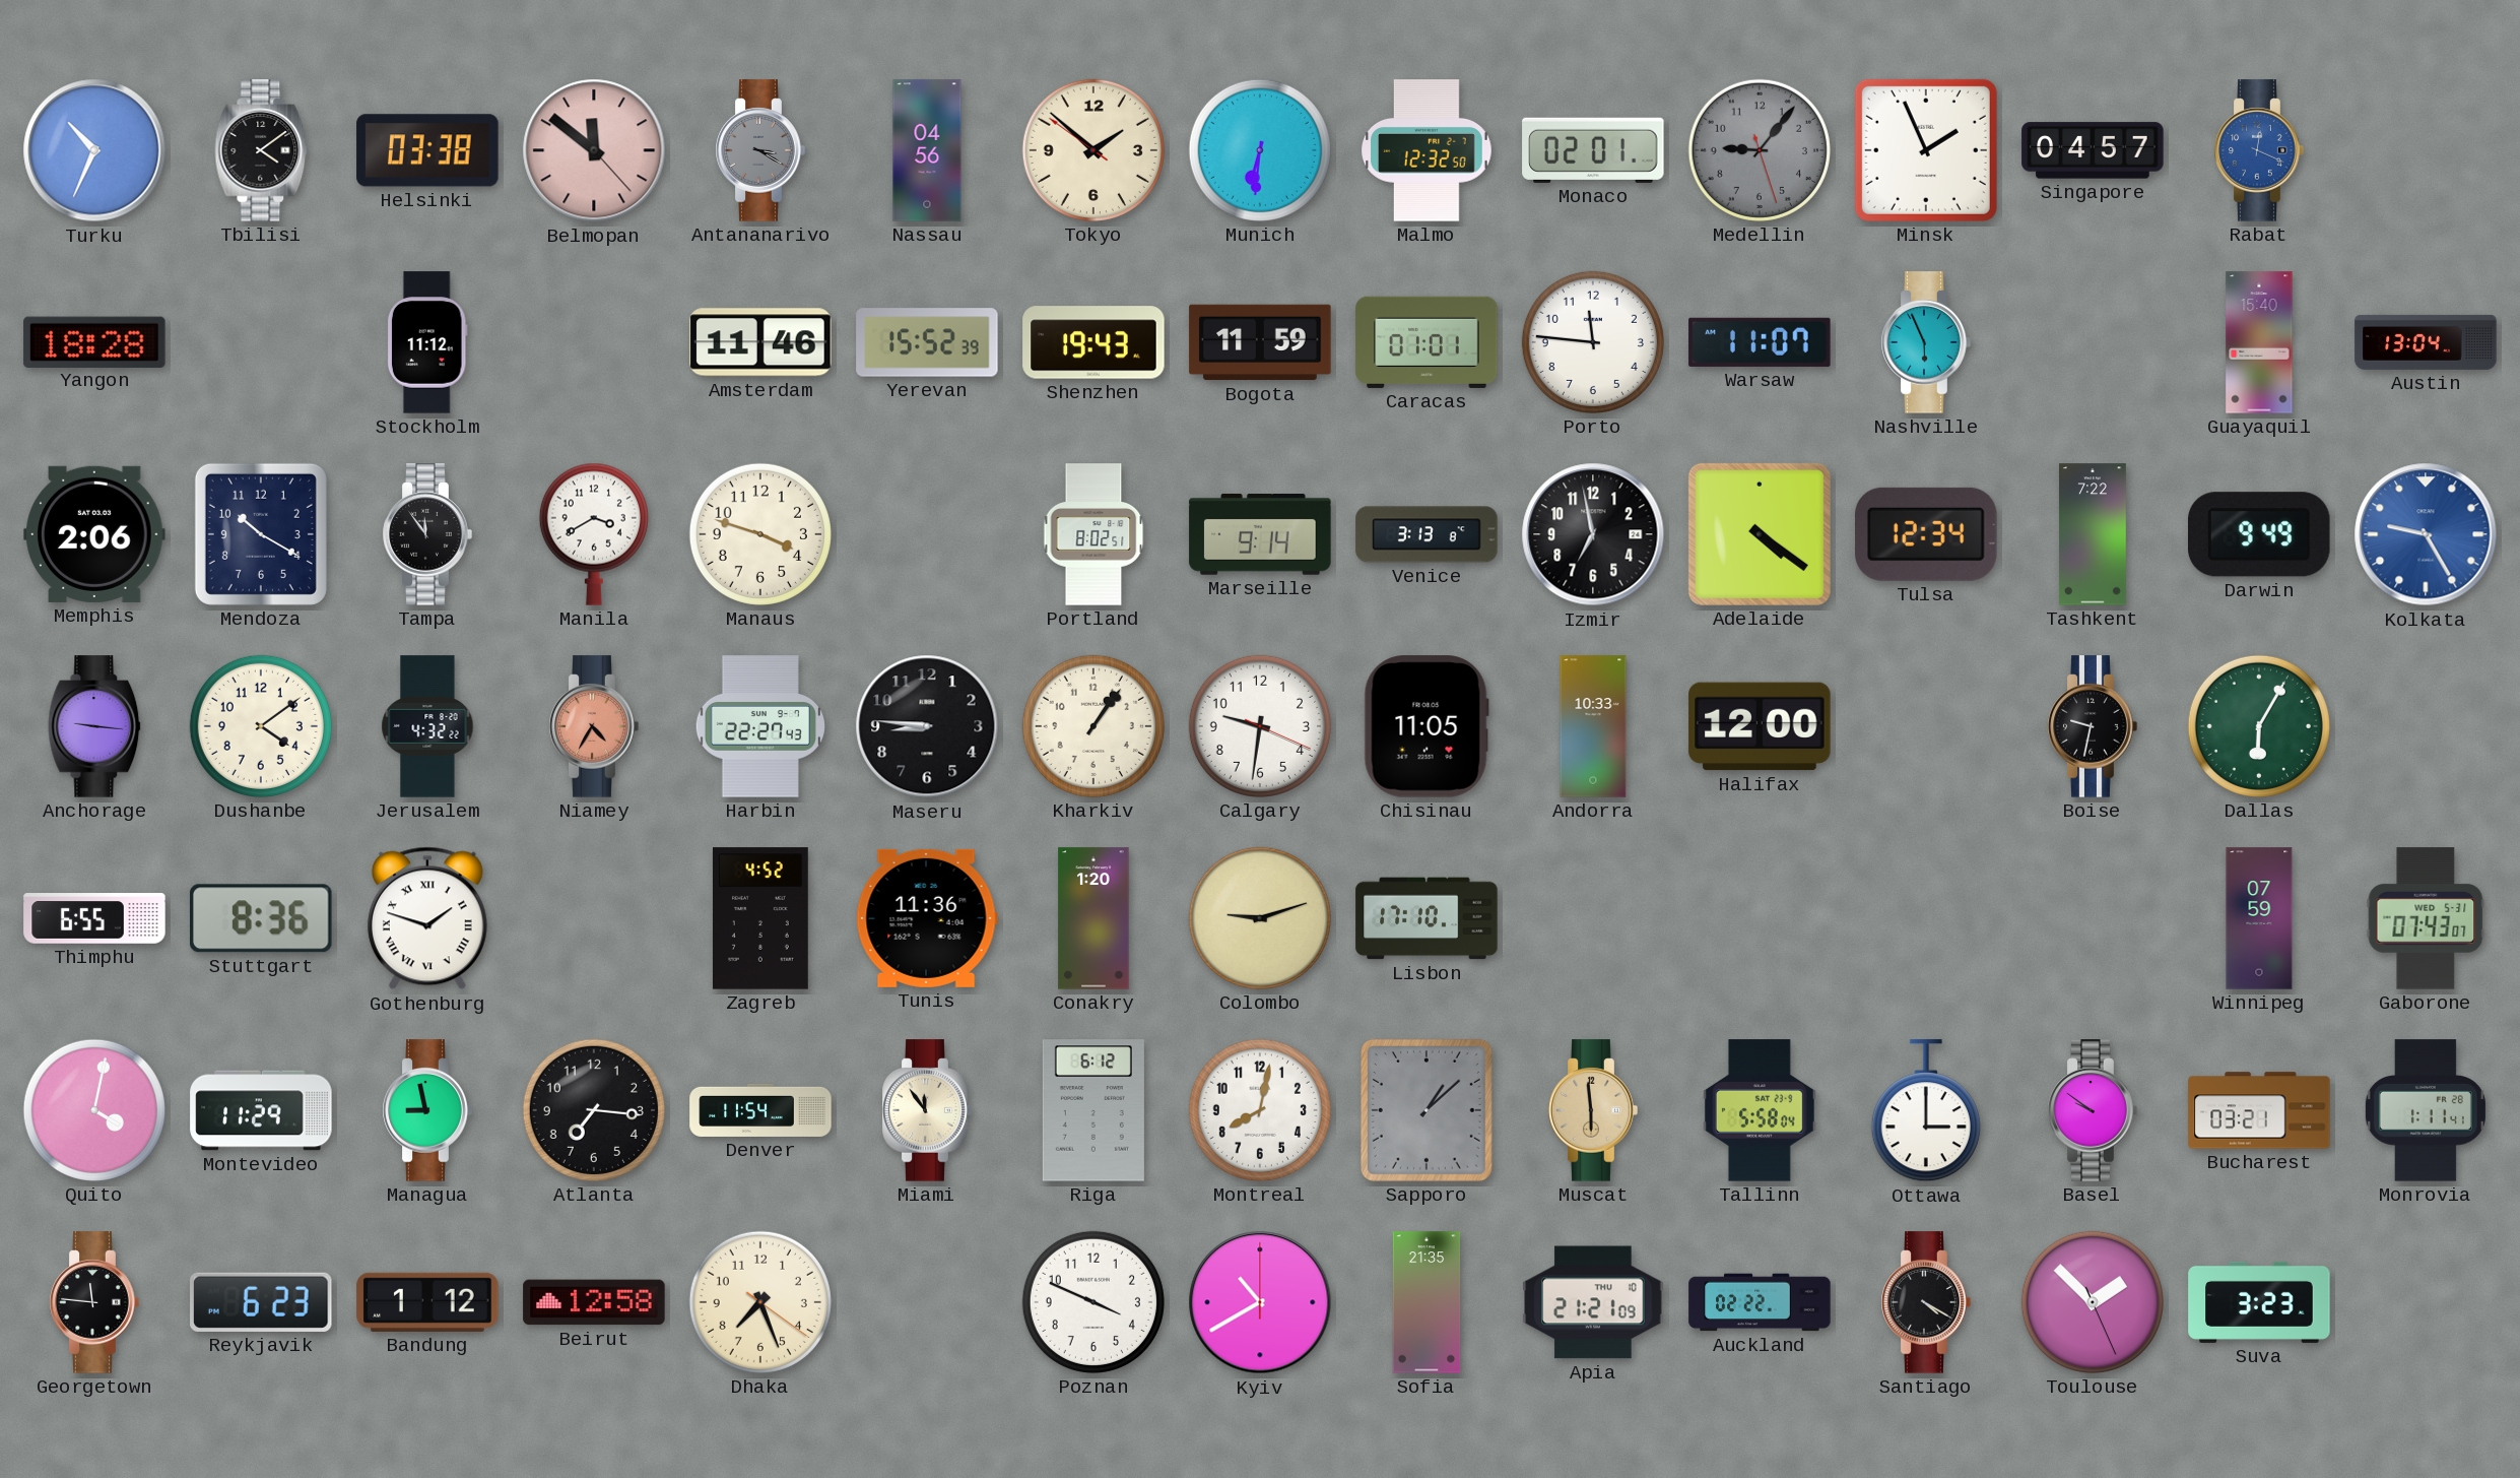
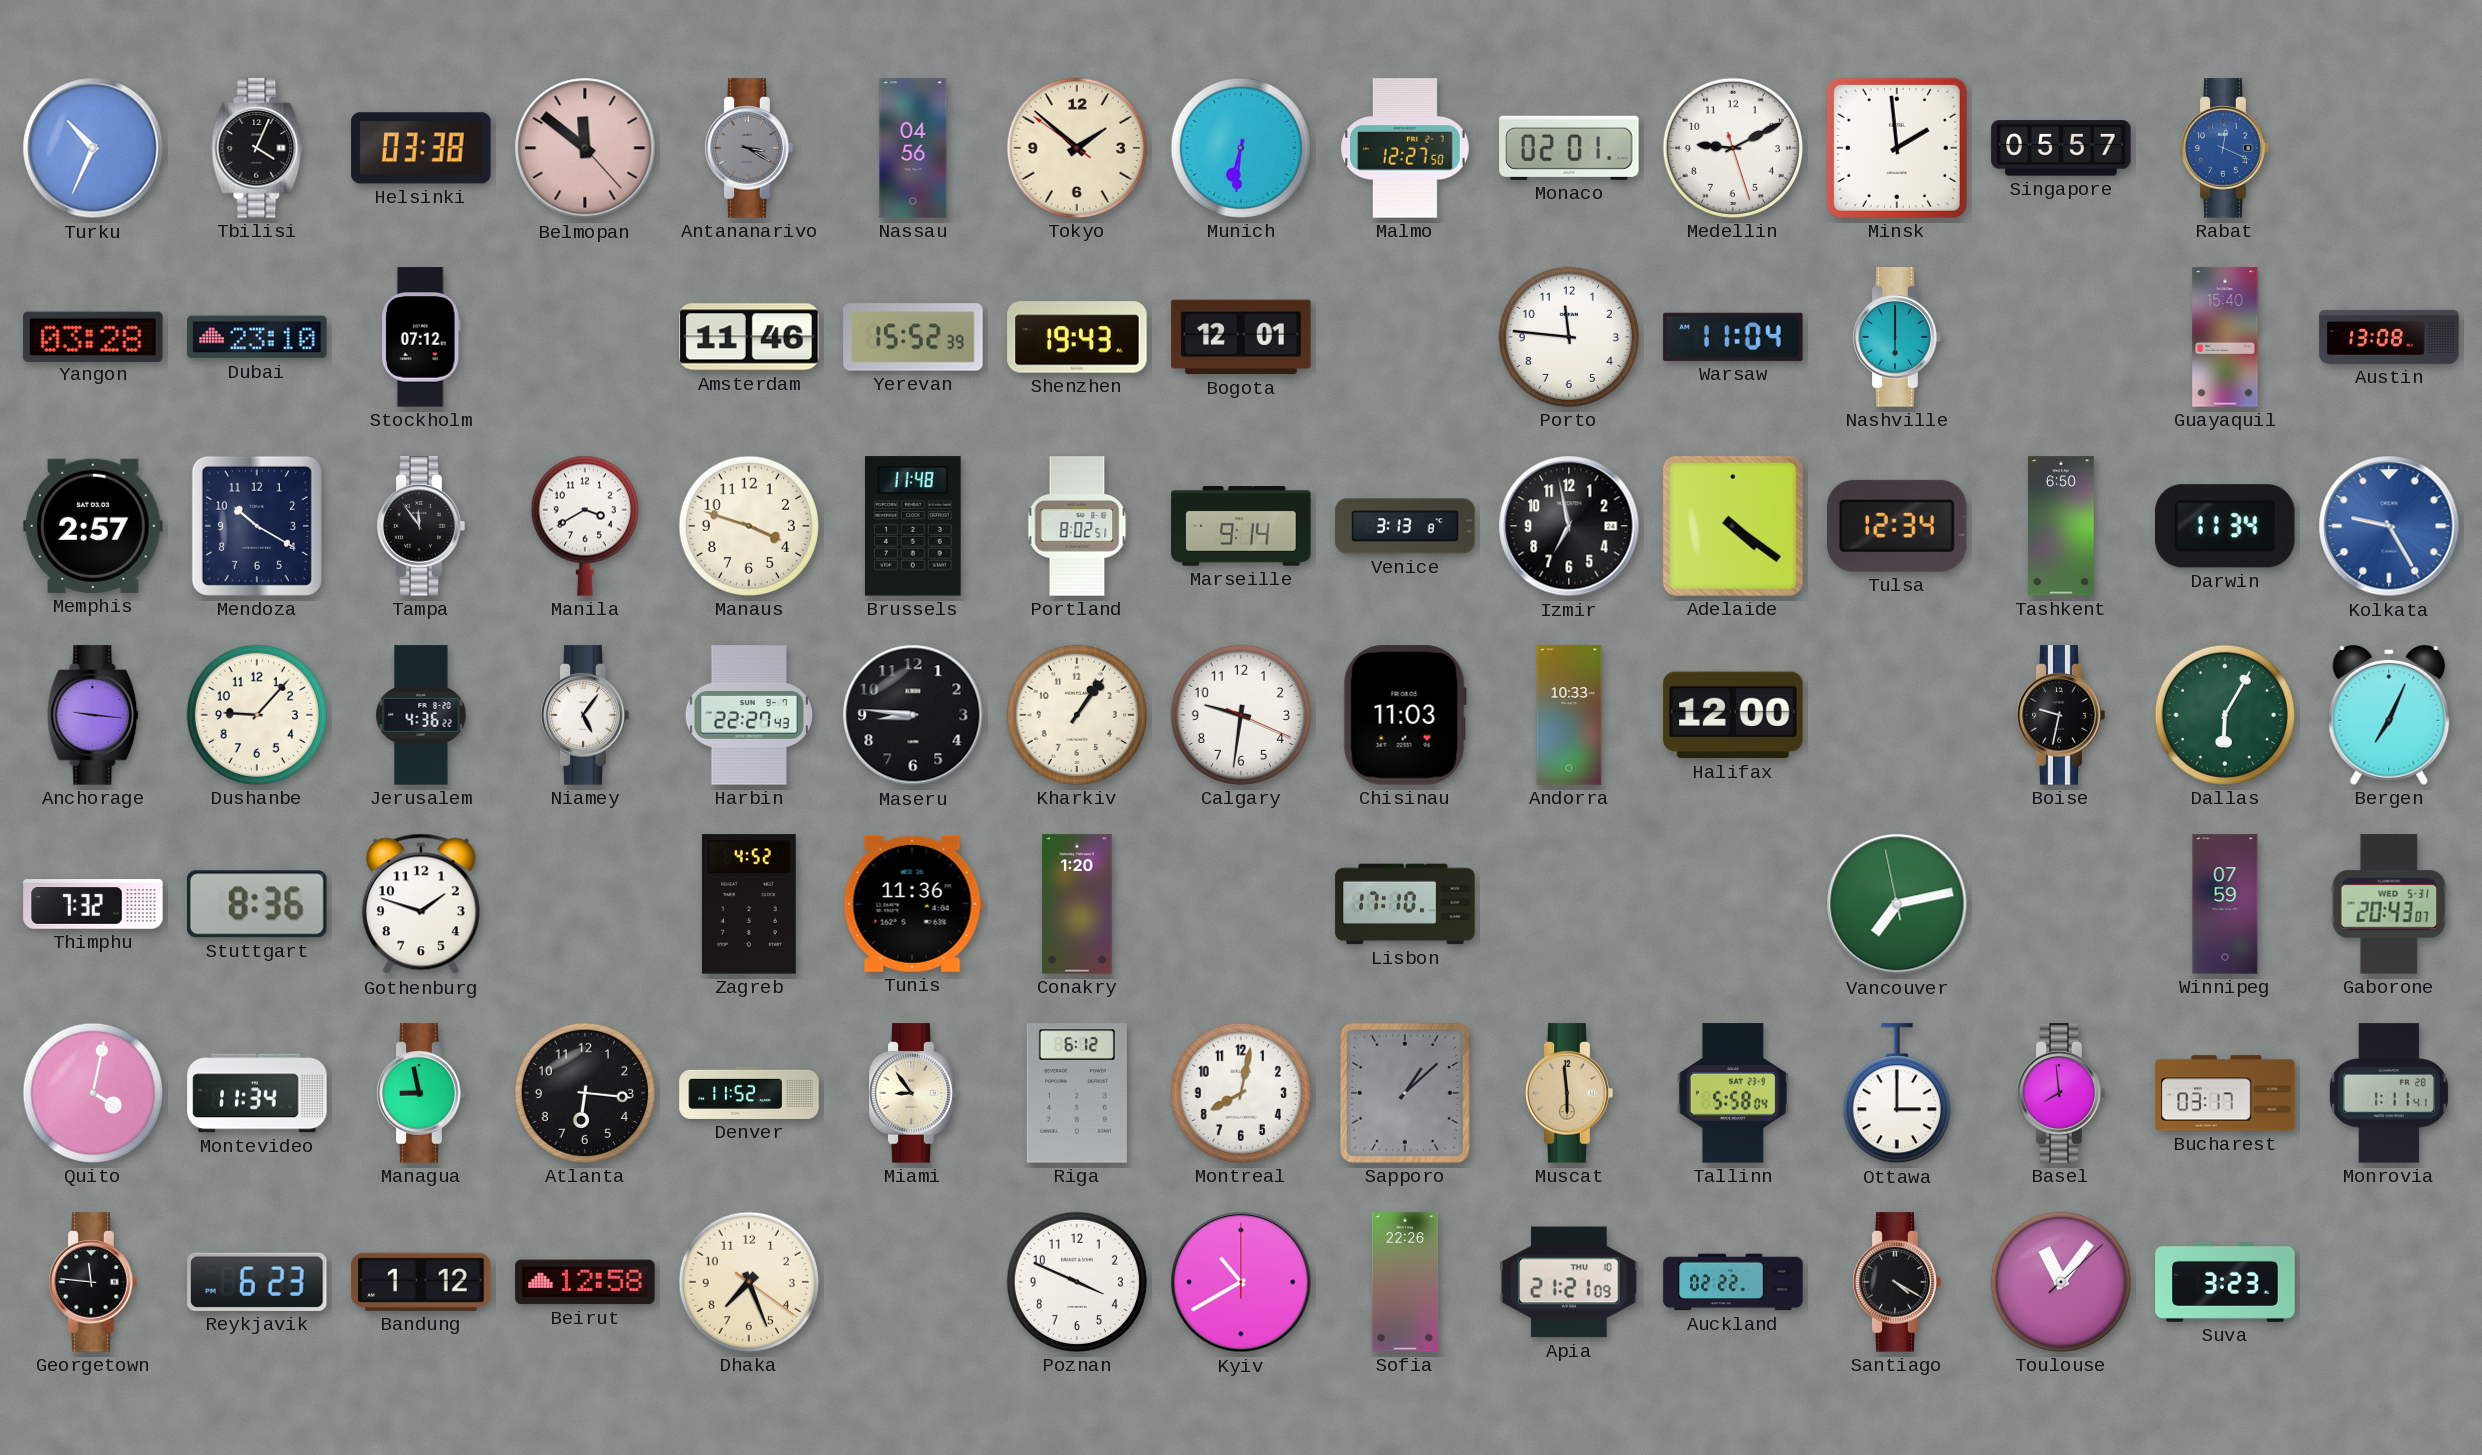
Tbilisi: 4:09 -> 4:04
Malmo: 12:32 -> 12:27
Medellin: 9:06 -> 9:10
Medellin dial: grey -> white
Minsk: 1:56 -> 1:59
Singapore: 04:57 -> 05:57
Yangon: 18:28 -> 03:28
Dubai: none -> 23:10
Stockholm: 11:12 -> 07:12
Bogota: 11:59 -> 12:01
Caracas: 01:01 -> none
Warsaw: 11:07 -> 11:04
Nashville: 5:56 -> 6:00
Austin: 13:04 -> 13:08
Memphis: 2:06 -> 2:57
Brussels: none -> 11:48
Tashkent: 7:22 -> 6:50
Darwin: 9:49 -> 11:34
Dushanbe: 4:09 -> 9:07
Jerusalem: 4:32 -> 4:36
Niamey: 4:35 -> 5:06
Niamey dial: salmon -> white
Chisinau: 11:05 -> 11:03
Bergen: none -> 7:04
Thimphu: 6:55 -> 7:32
Gothenburg numerals: Roman -> Arabic
Colombo: 9:12 -> none
Vancouver: none -> 7:12
Gaborone: 07:43 -> 20:43
Montevideo: 11:29 -> 11:34
Atlanta: 7:16 -> 6:16
Denver: 11:54 -> 11:52
Miami: 11:54 -> 8:54
Basel: 9:51 -> 7:59
Bucharest: 03:21 -> 03:17
Sofia: 21:35 -> 22:26
Toulouse: 1:52 -> 11:06
